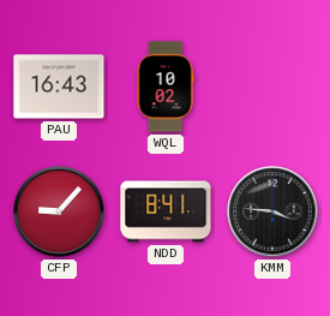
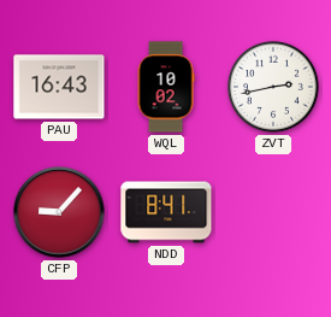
ZVT: none -> 2:43
KMM: 3:46 -> none
